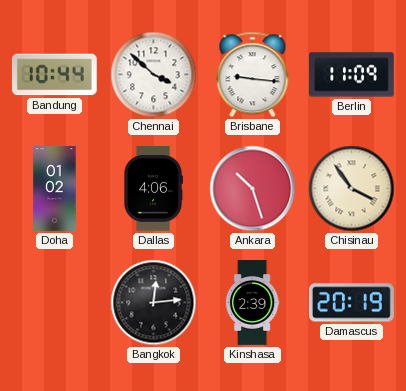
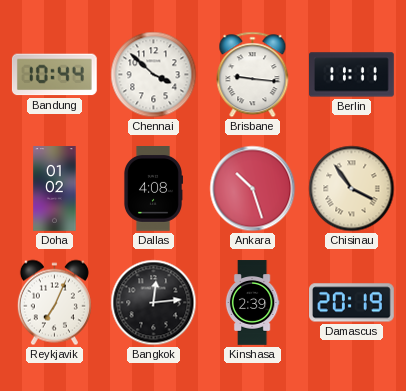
Berlin: 11:09 -> 11:11
Dallas: 4:06 -> 4:08
Reykjavik: none -> 7:04
